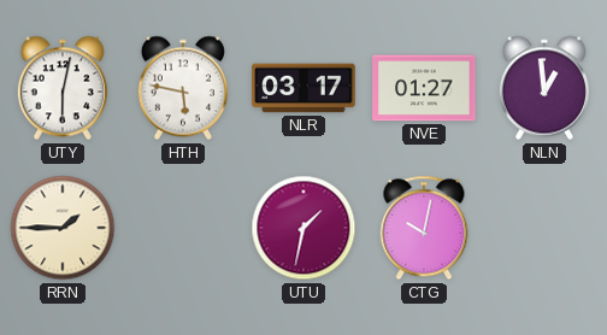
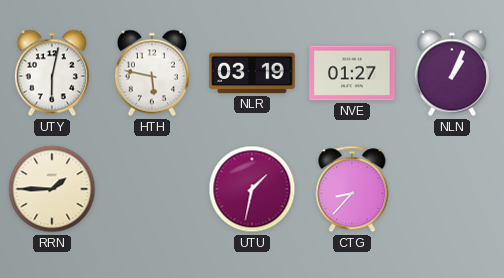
NLR: 03:17 -> 03:19
NLN: 12:59 -> 1:04
CTG: 10:02 -> 8:37
